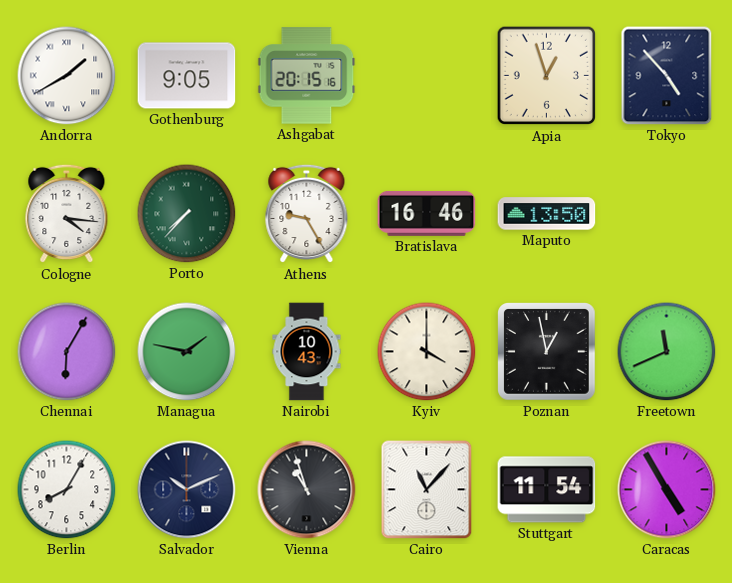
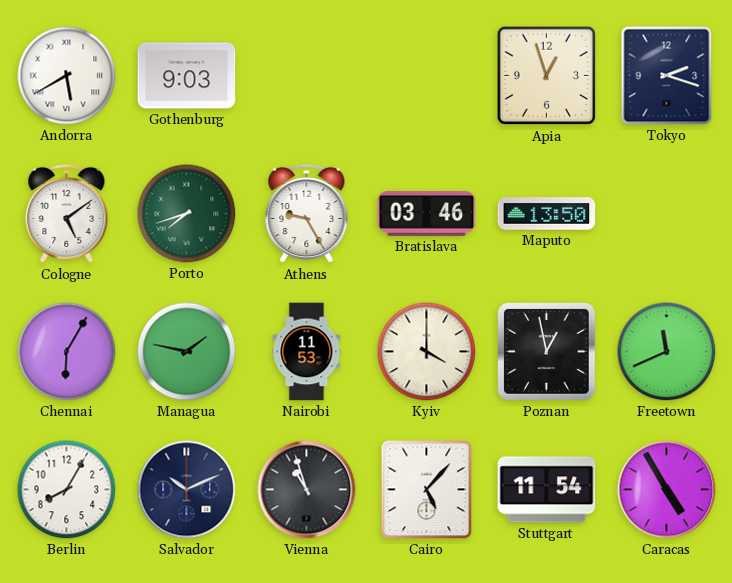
Andorra: 1:40 -> 5:40
Gothenburg: 9:05 -> 9:03
Ashgabat: 20:15 -> none
Tokyo: 4:53 -> 2:18
Cologne: 4:16 -> 5:09
Porto: 7:37 -> 7:42
Bratislava: 16:46 -> 03:46
Nairobi: 10:43 -> 11:53
Cairo: 11:07 -> 5:07
